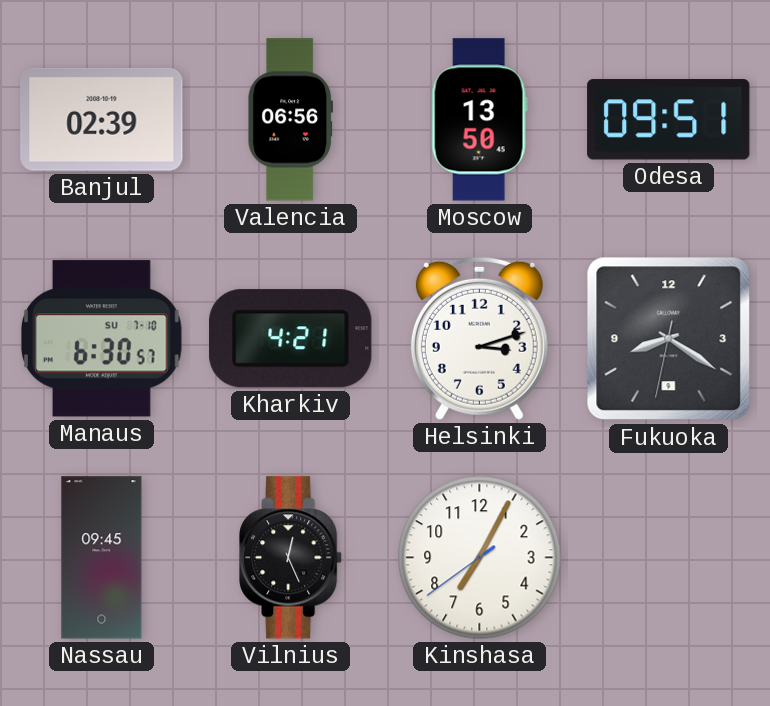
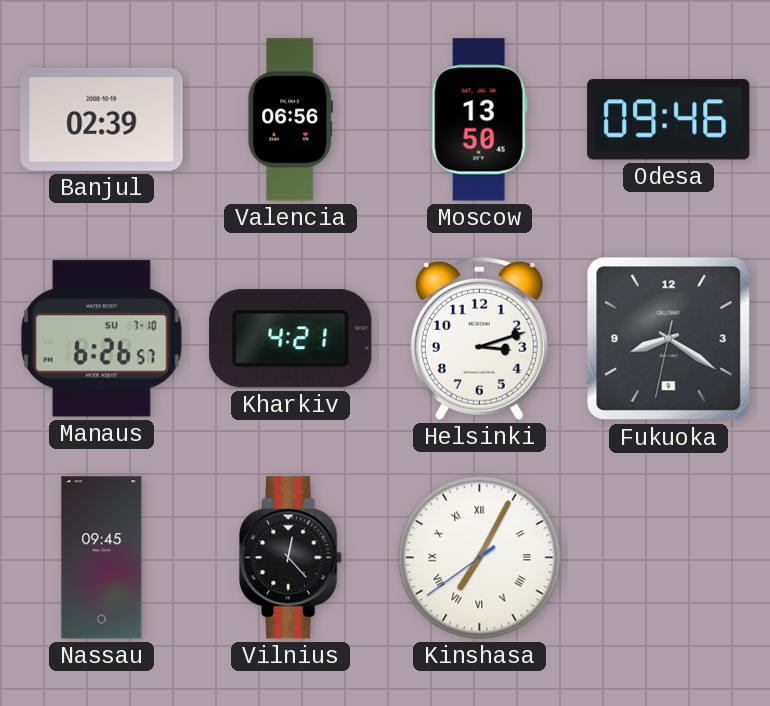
Odesa: 09:51 -> 09:46
Manaus: 6:30 -> 6:26
Vilnius: 12:26 -> 12:23
Kinshasa numerals: Arabic -> Roman
